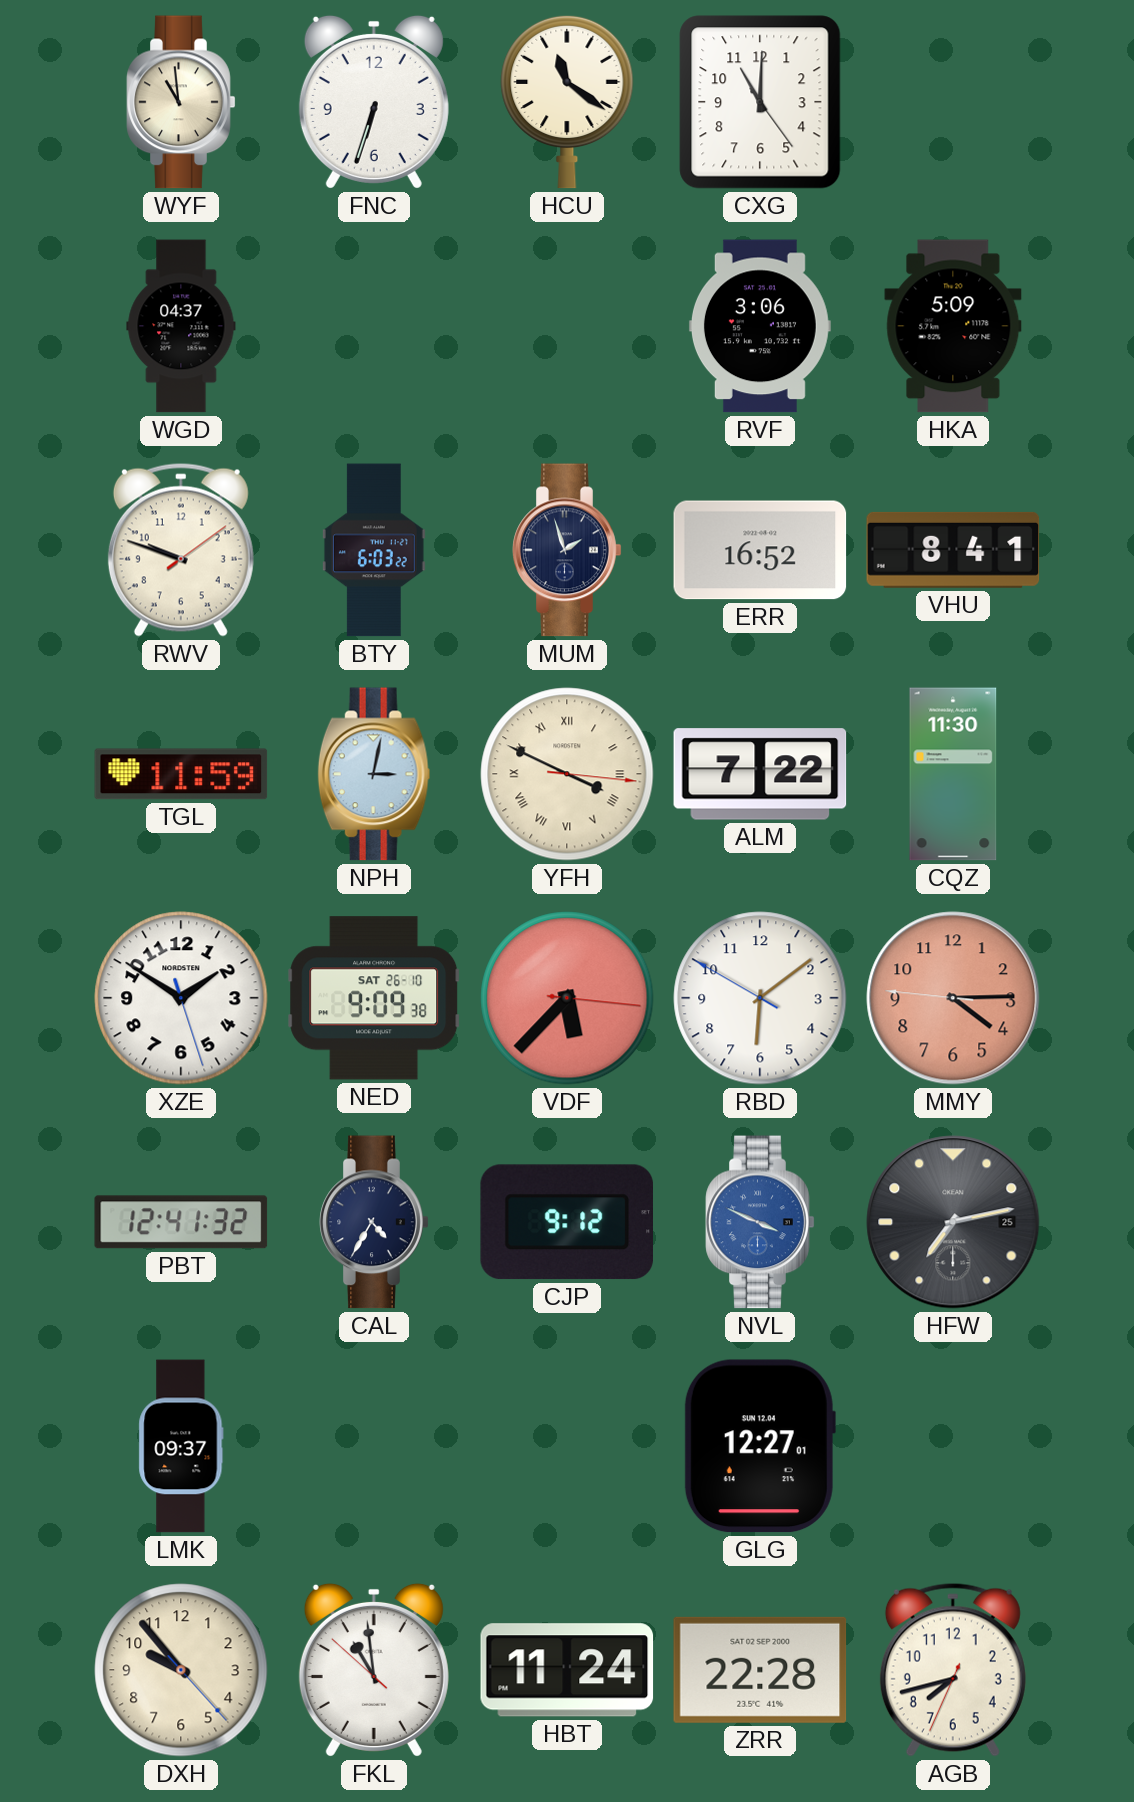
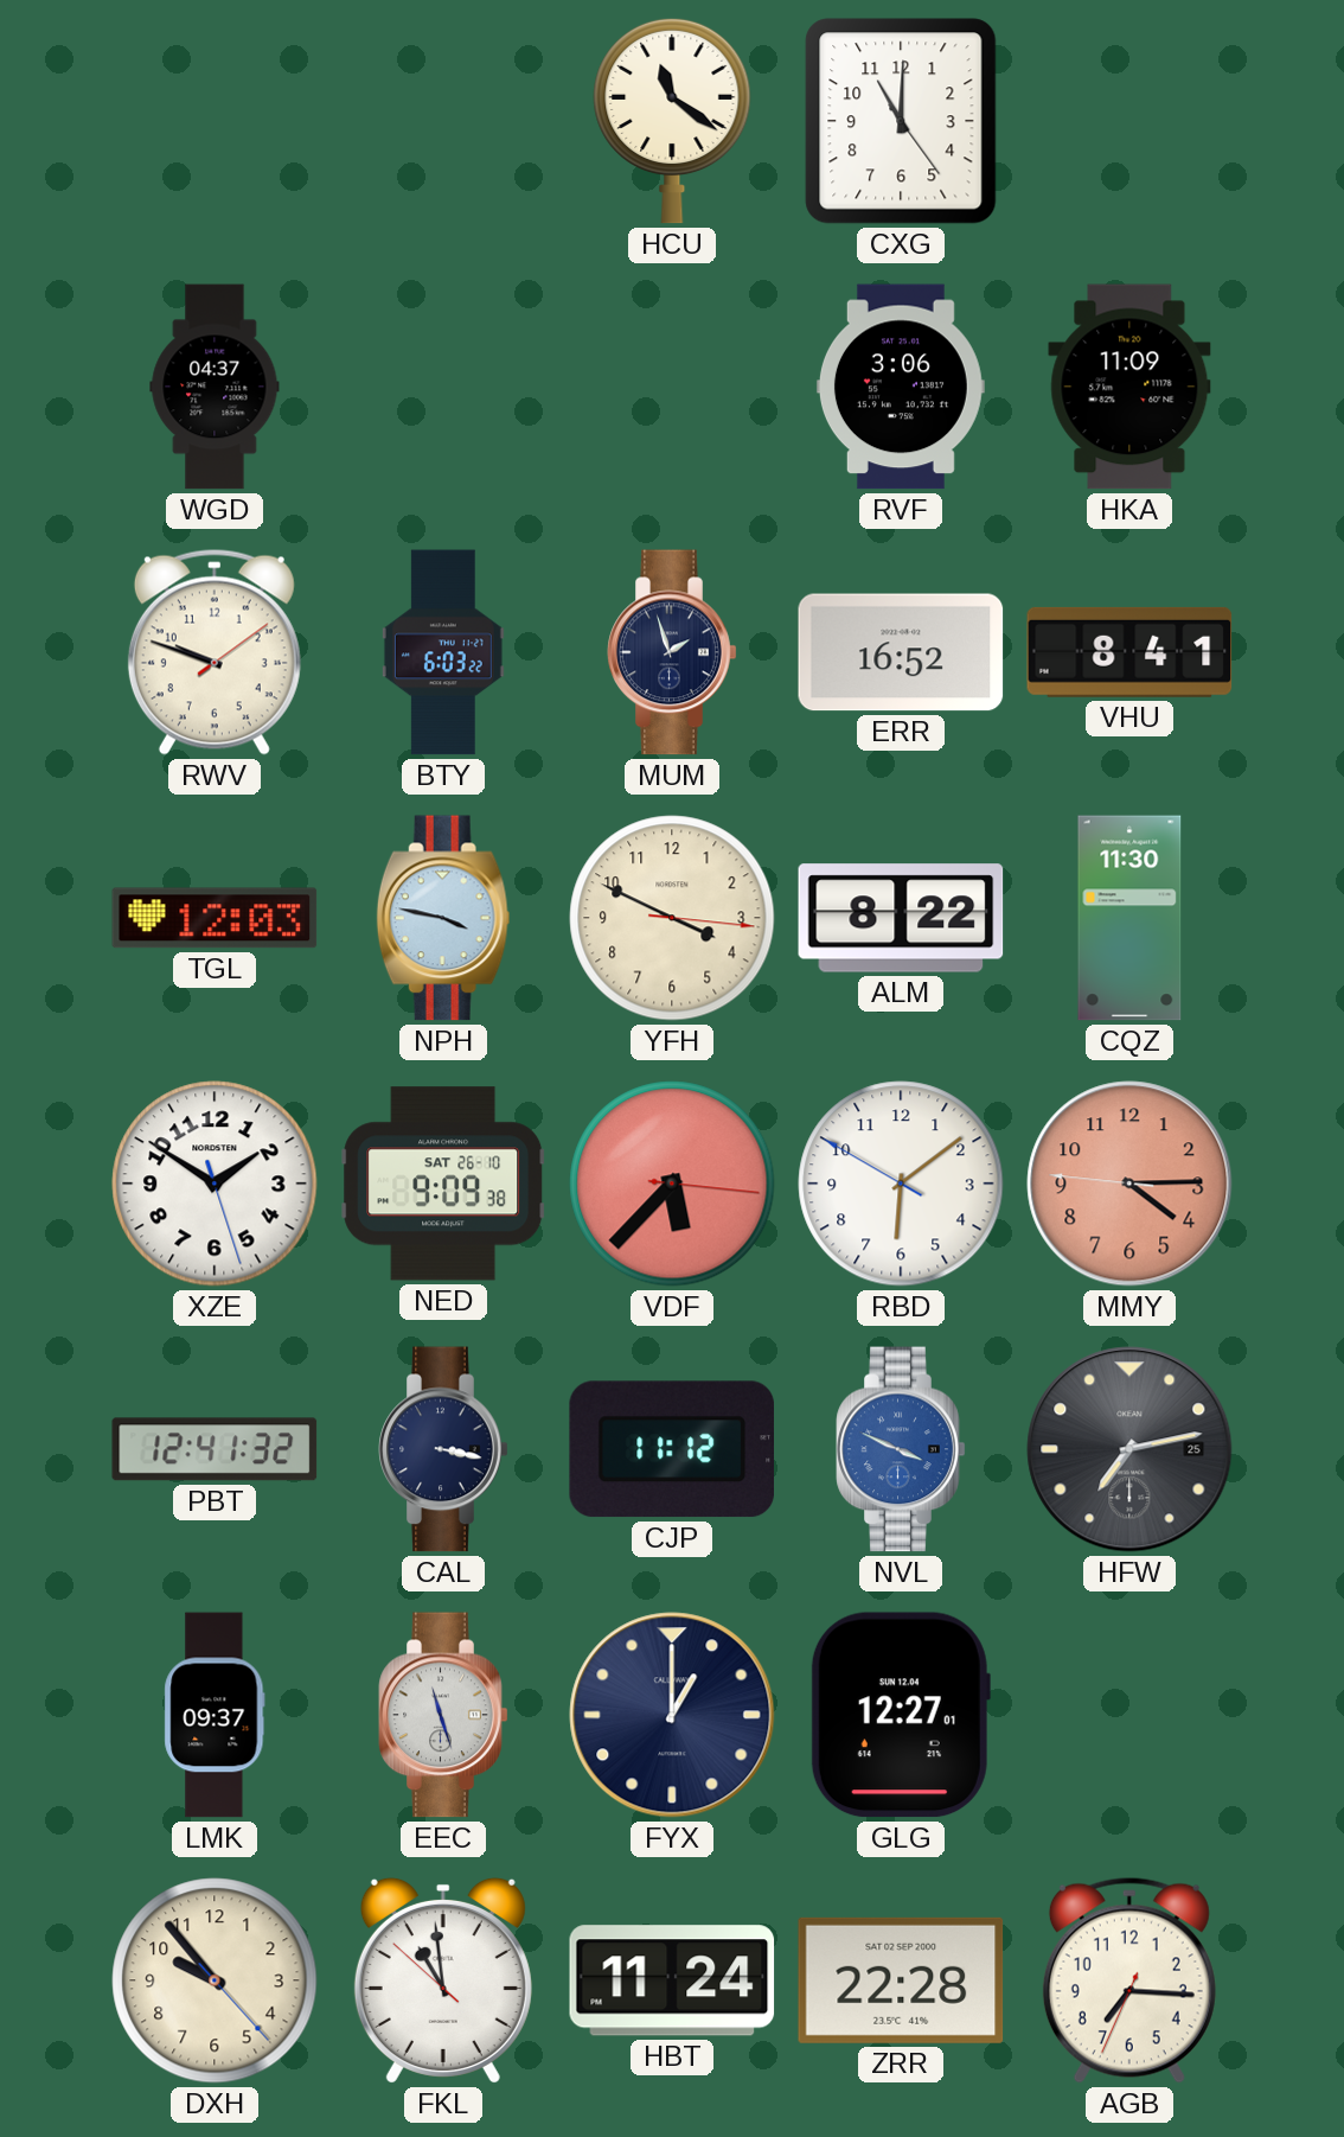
WYF: 10:59 -> none
FNC: 6:33 -> none
HKA: 5:09 -> 11:09
TGL: 11:59 -> 12:03
NPH: 3:02 -> 3:47
YFH numerals: Roman -> Arabic
ALM: 7:22 -> 8:22
CAL: 4:35 -> 3:17
CJP: 9:12 -> 11:12
EEC: none -> 11:27
FYX: none -> 1:00
AGB: 7:42 -> 7:15
